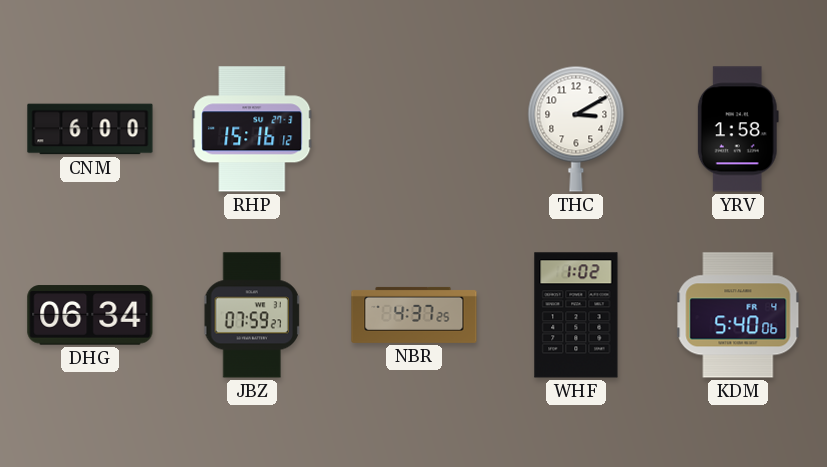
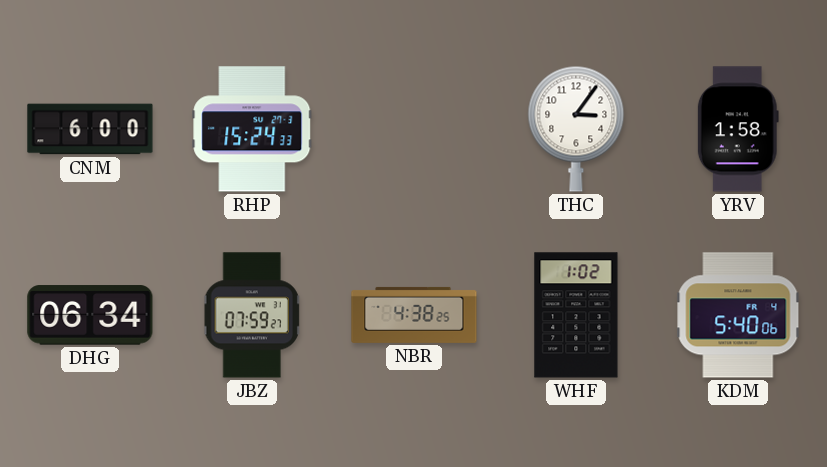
RHP: 15:16 -> 15:24
THC: 3:10 -> 3:06
NBR: 4:37 -> 4:38
